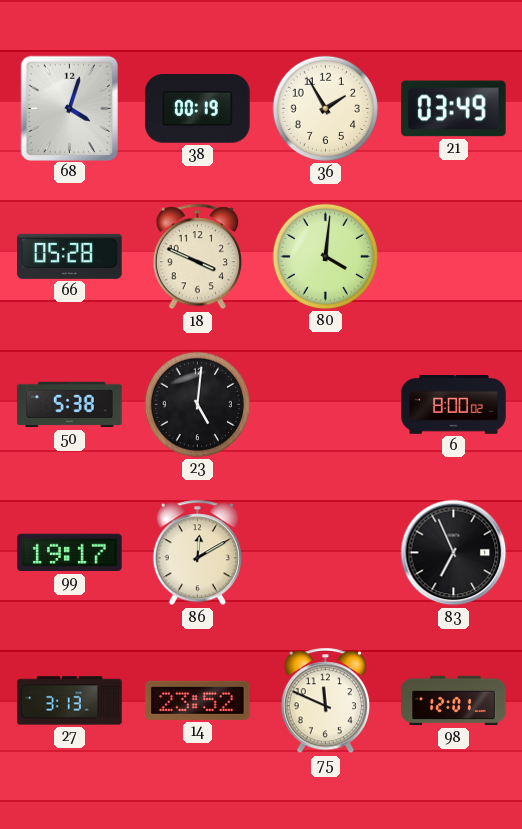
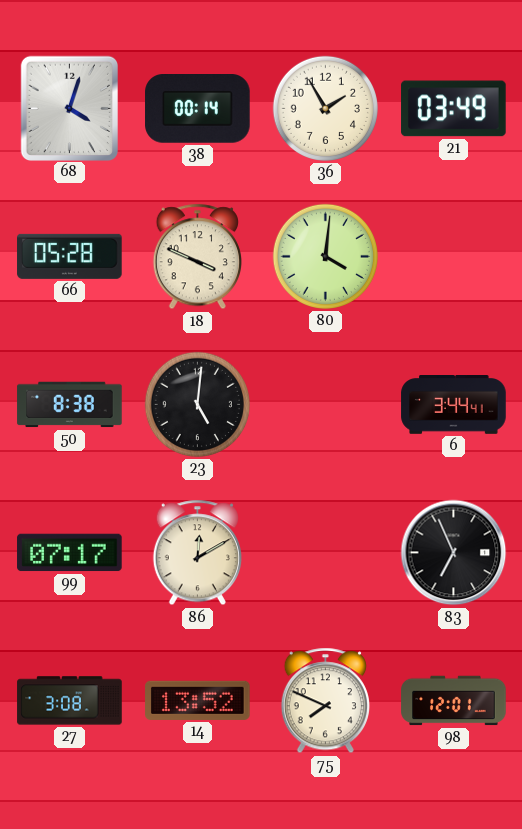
38: 00:19 -> 00:14
50: 5:38 -> 8:38
6: 8:00 -> 3:44
99: 19:17 -> 07:17
27: 3:13 -> 3:08
14: 23:52 -> 13:52
75: 11:49 -> 7:49
